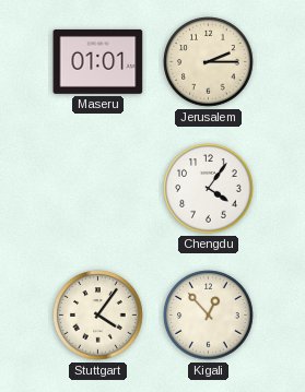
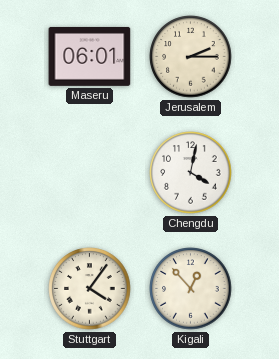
Maseru: 01:01 -> 06:01
Chengdu: 4:06 -> 4:02
